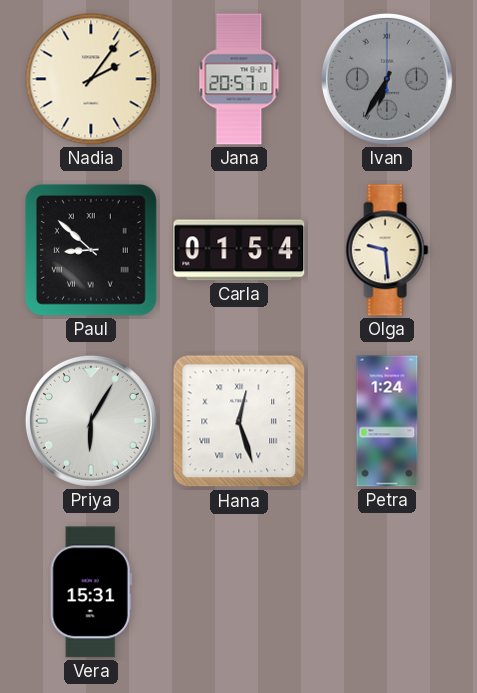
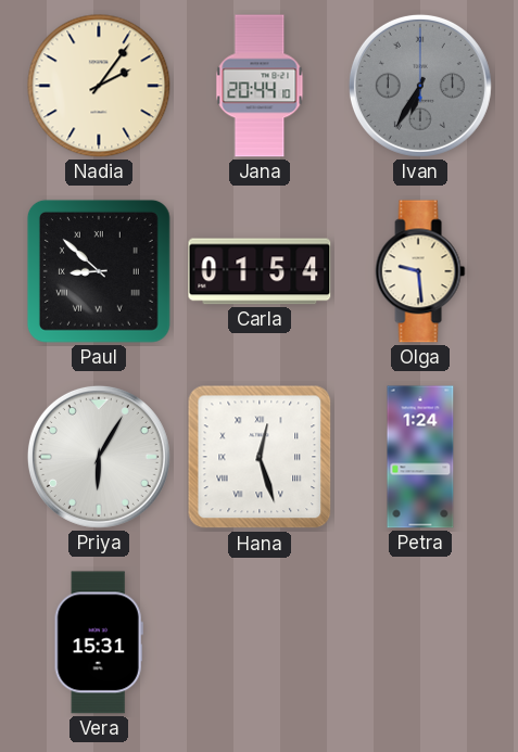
Jana: 20:57 -> 20:44
